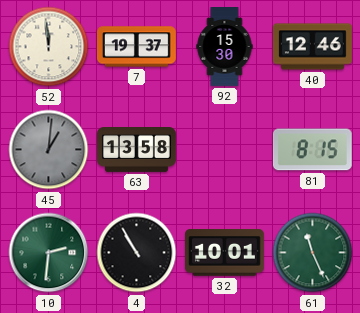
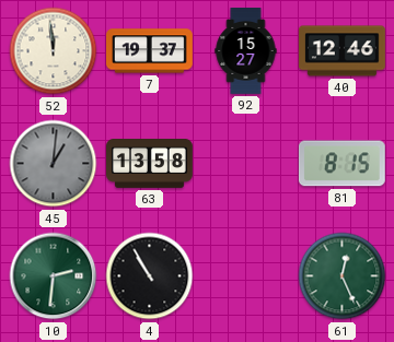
92: 15:30 -> 15:27
32: 10:01 -> none
61: 11:26 -> 12:26
